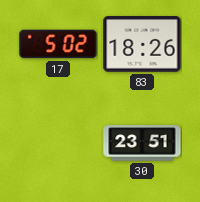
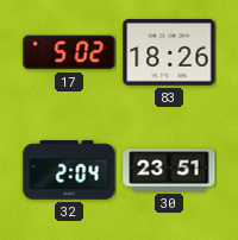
32: none -> 2:04
